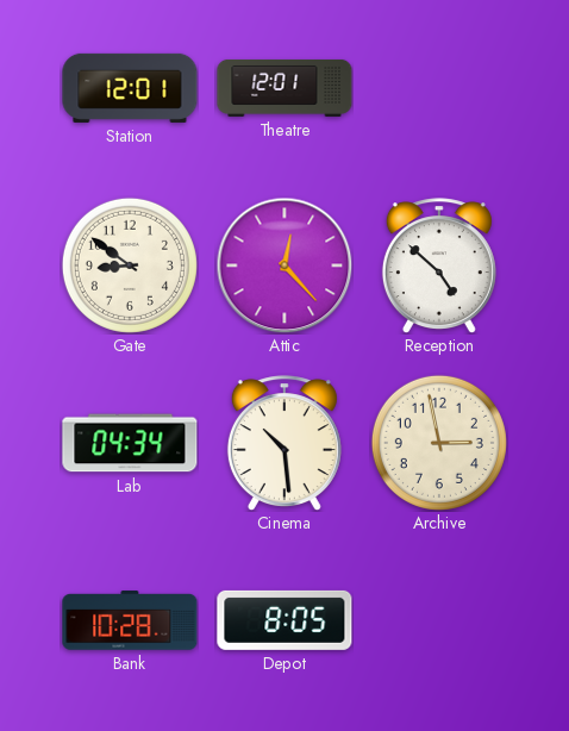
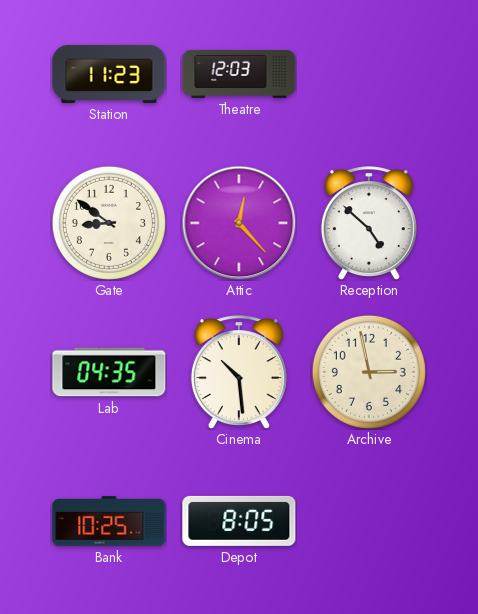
Station: 12:01 -> 11:23
Theatre: 12:01 -> 12:03
Lab: 04:34 -> 04:35
Bank: 10:28 -> 10:25
